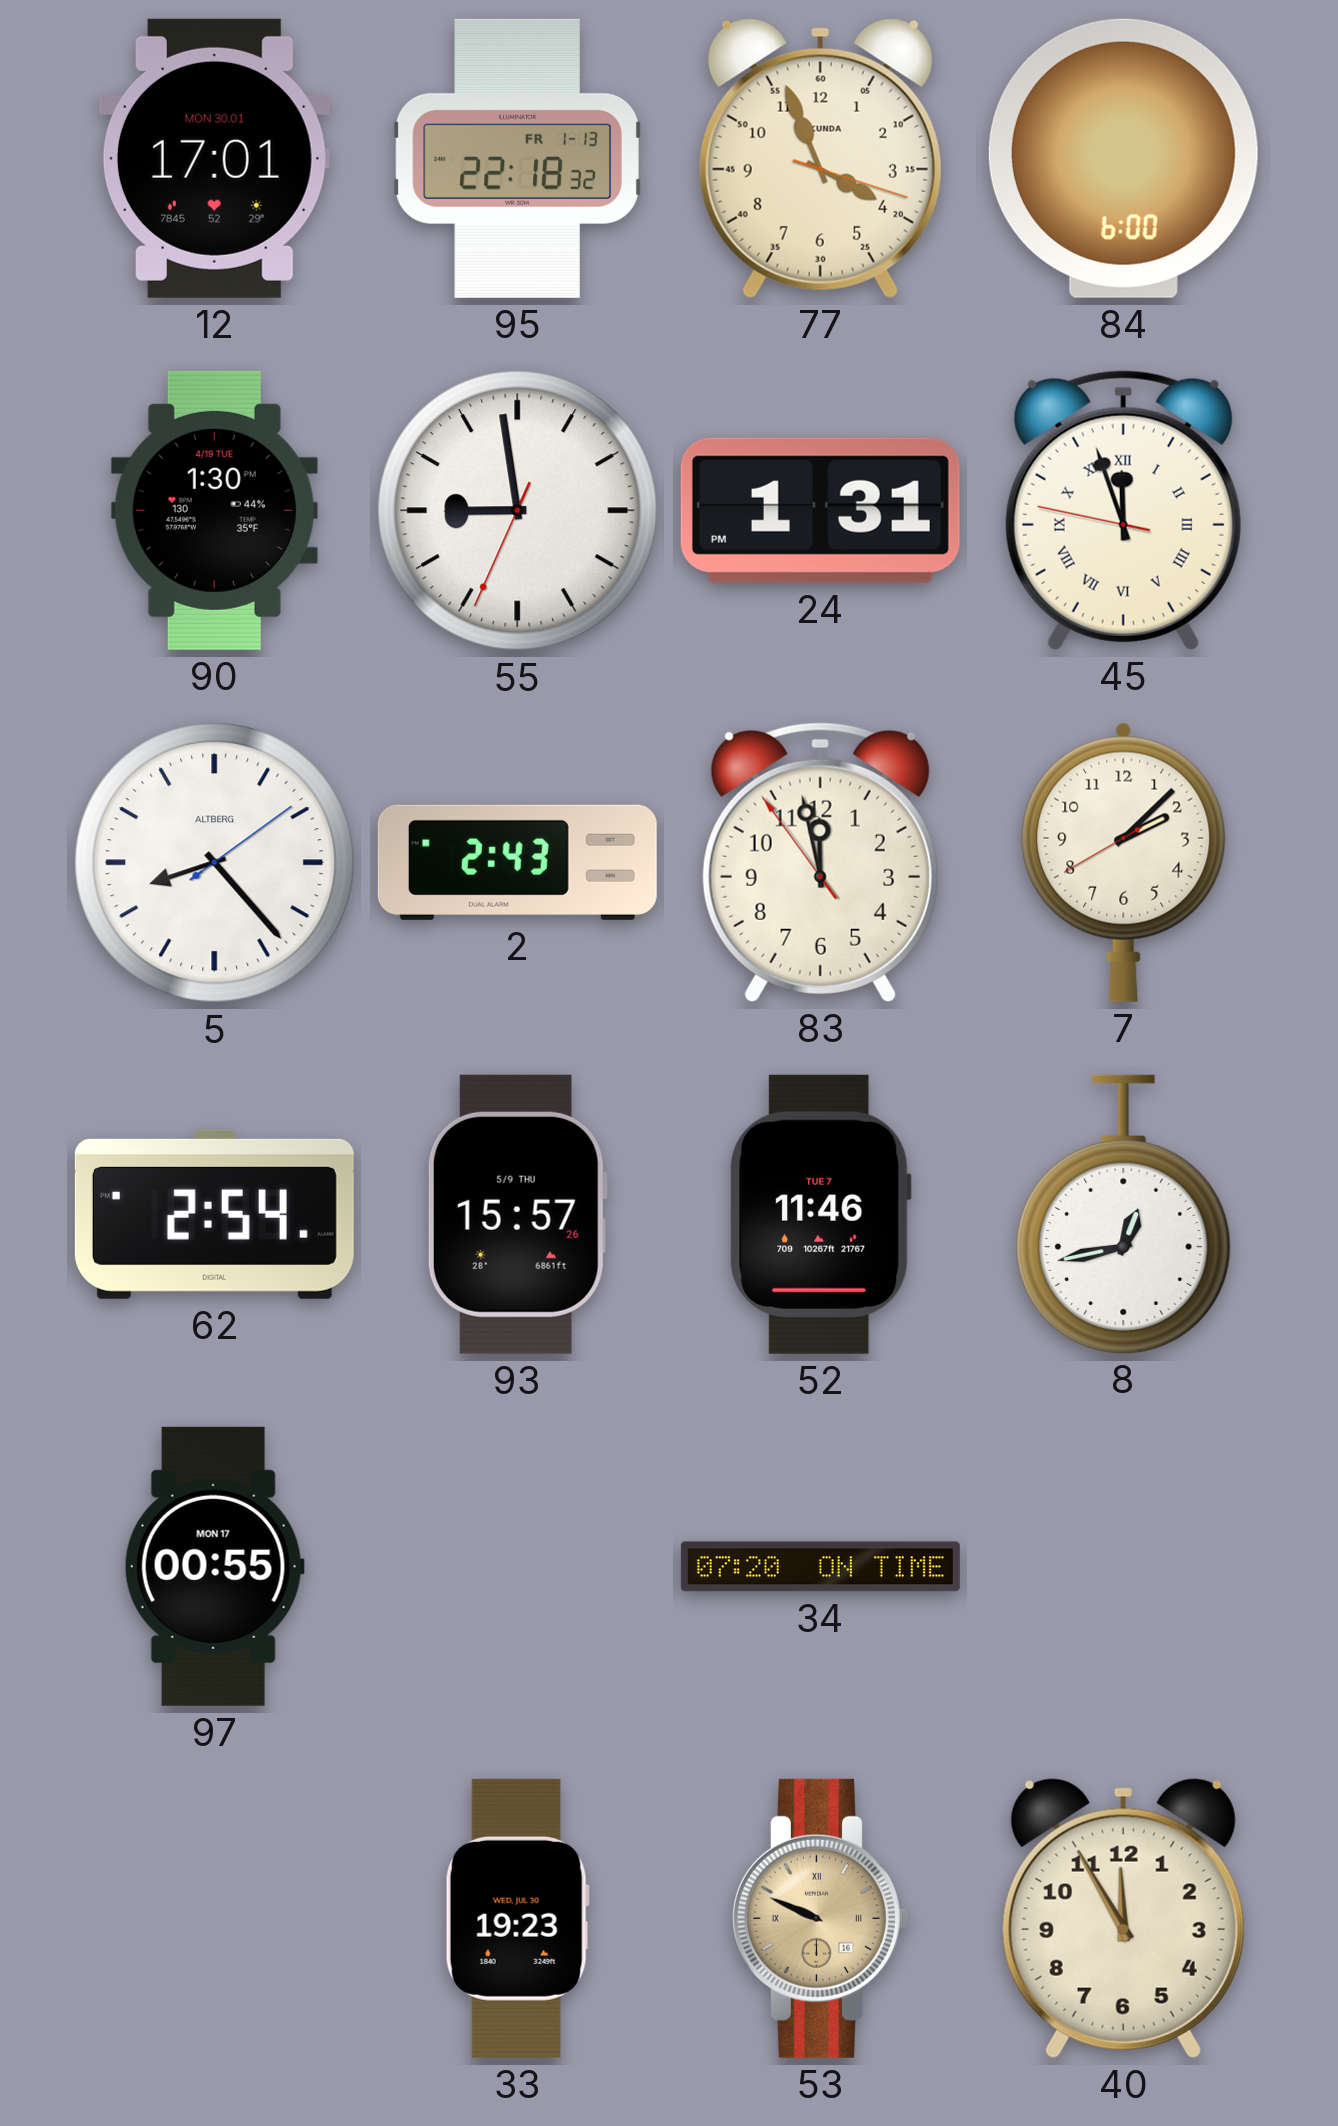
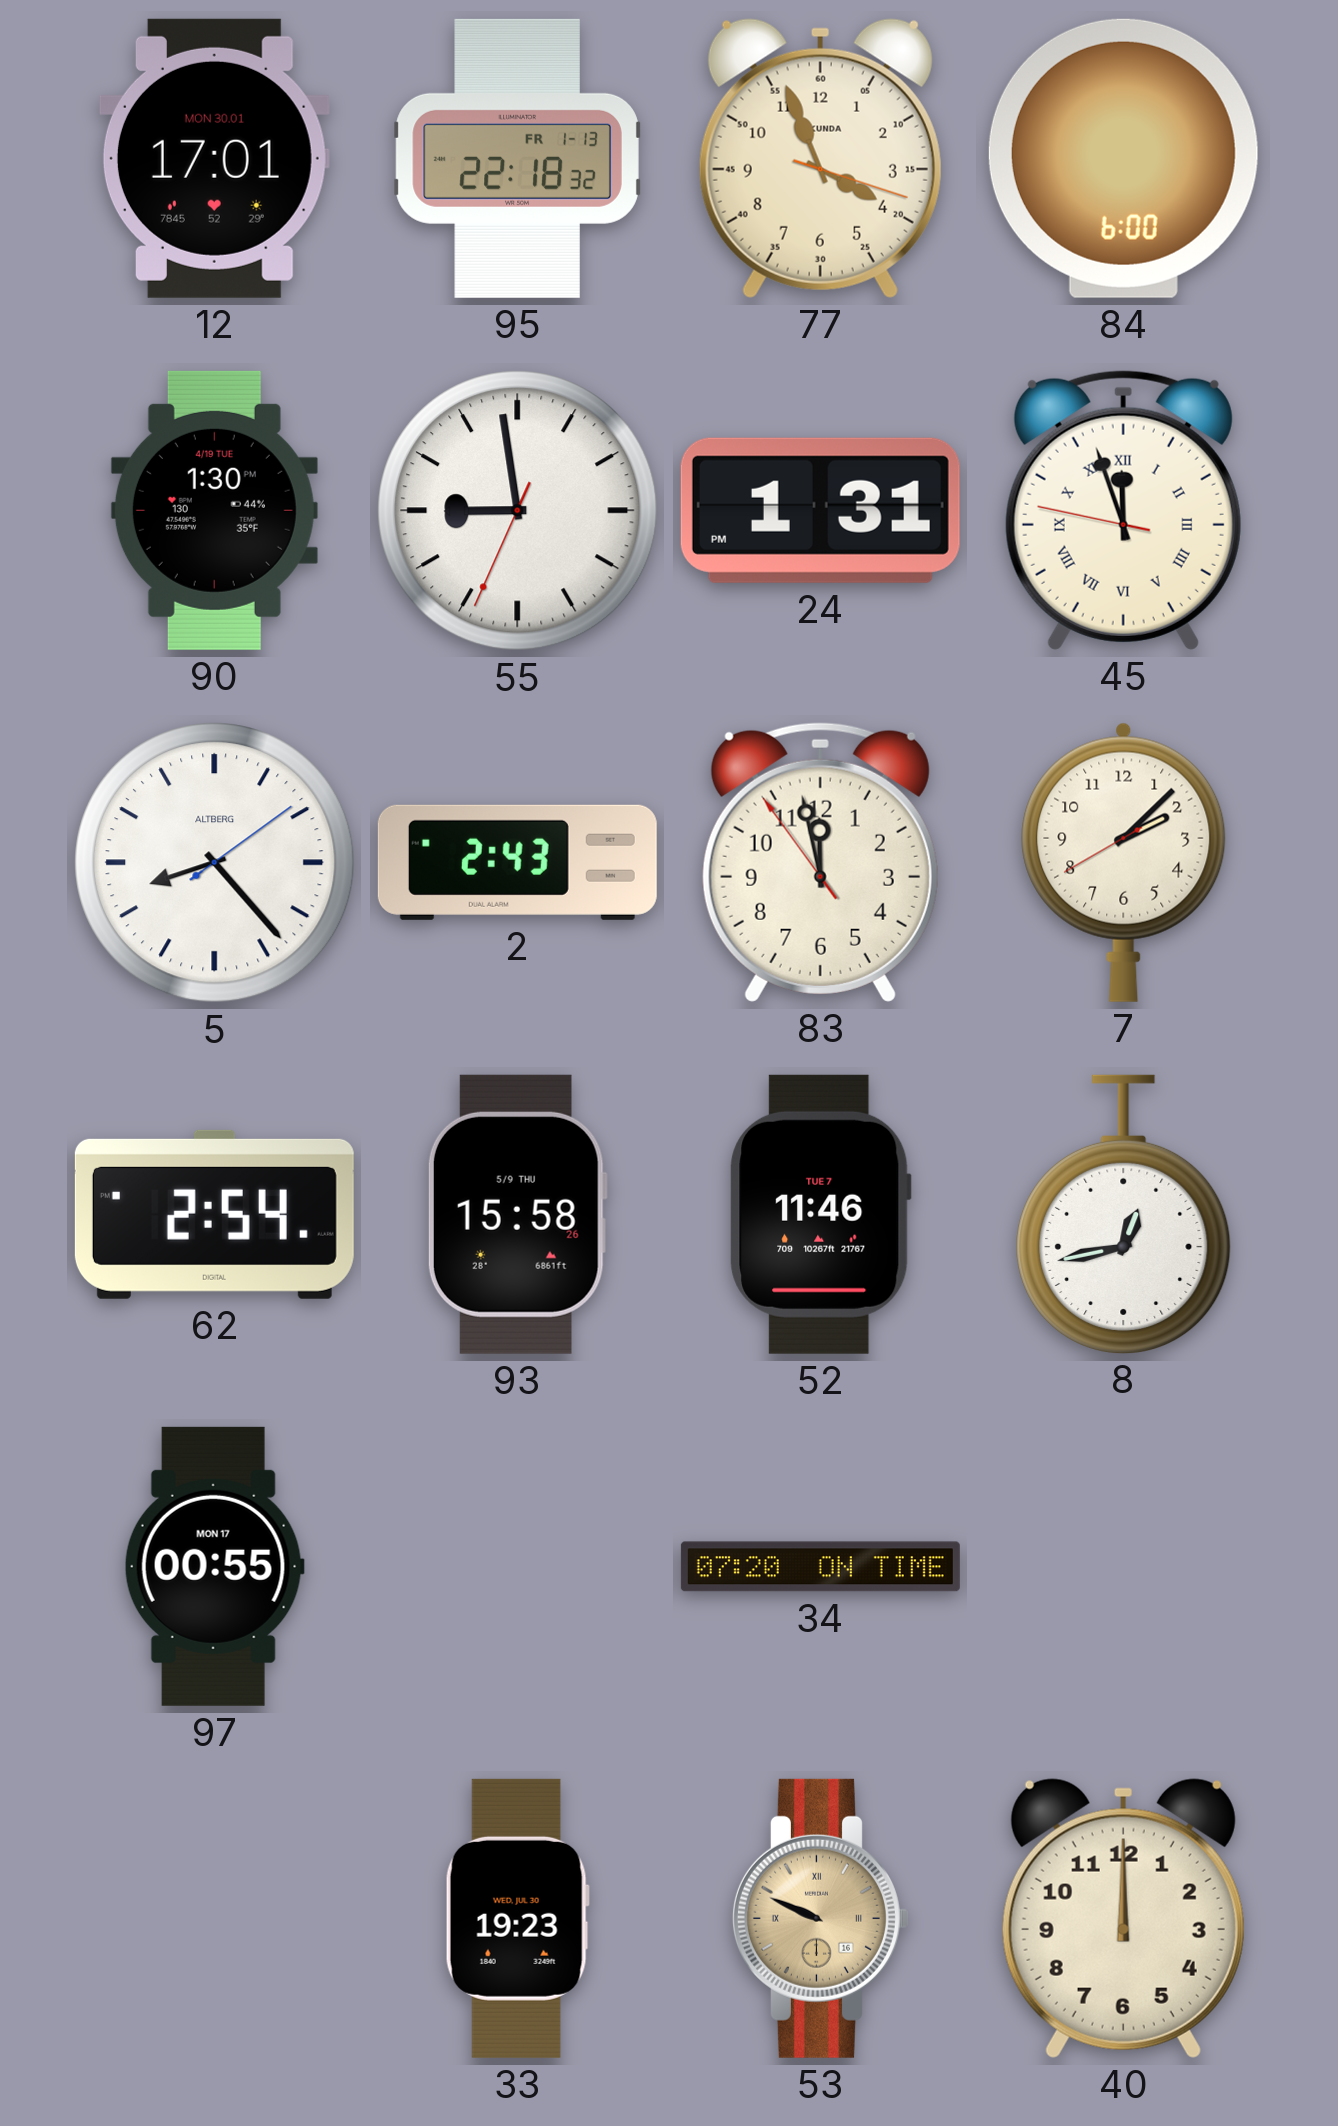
93: 15:57 -> 15:58
40: 11:55 -> 12:00
